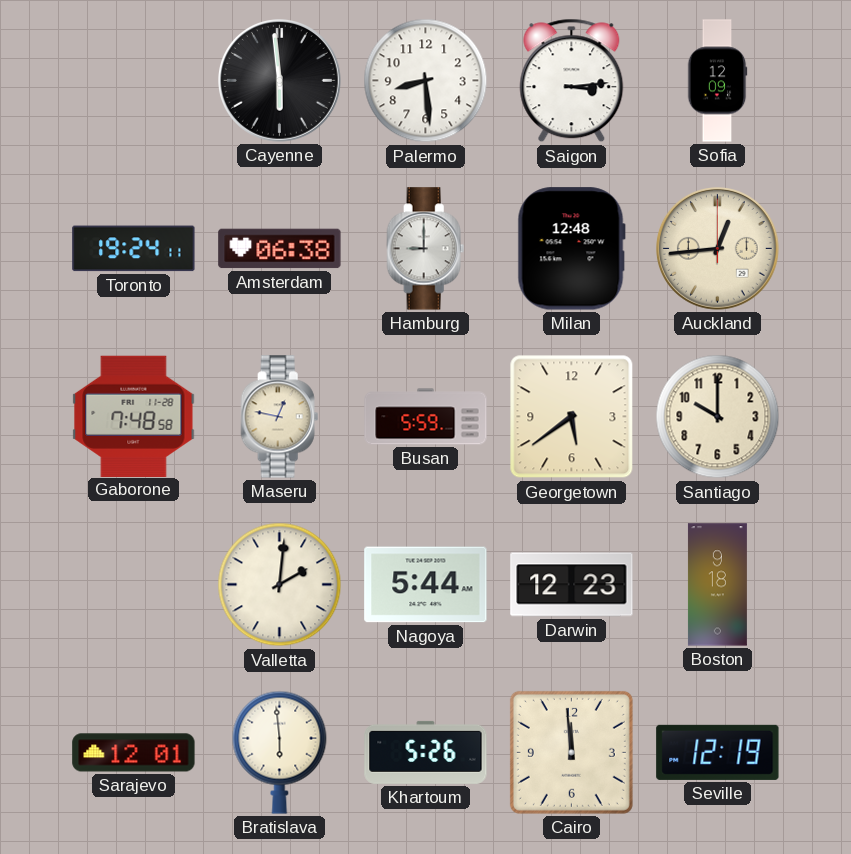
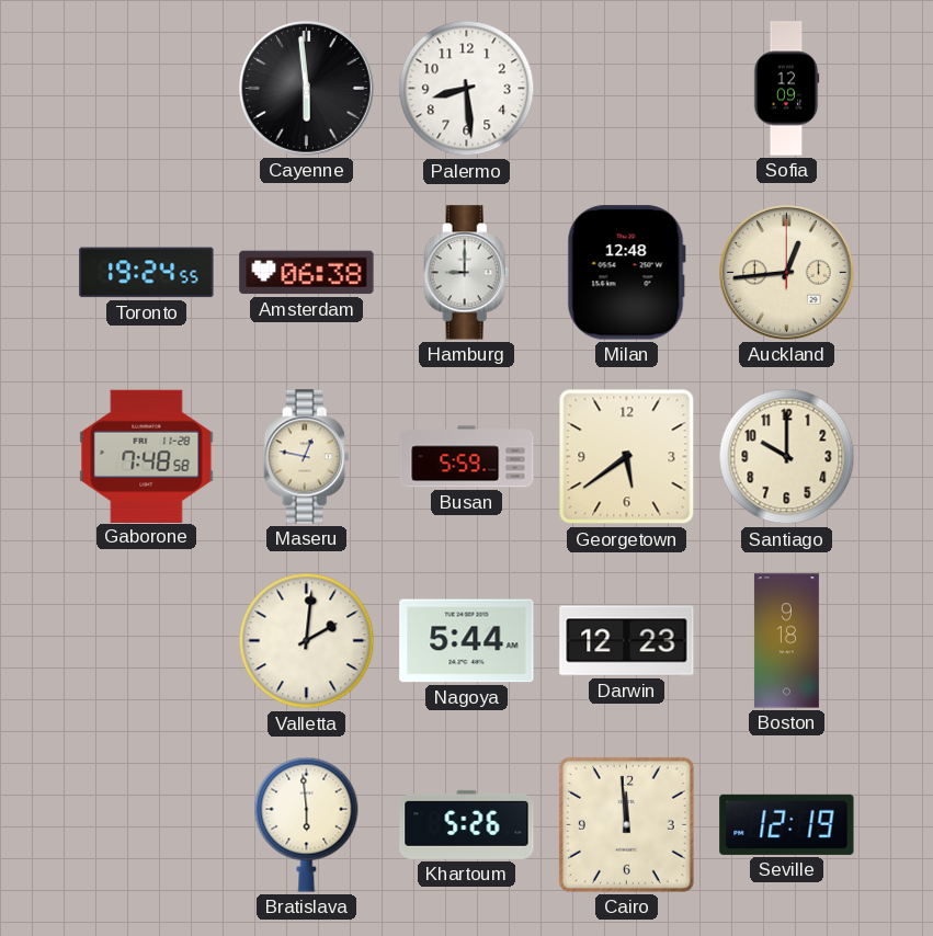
Saigon: 3:14 -> none
Toronto: 19:24:11 -> 19:24:55
Sarajevo: 12:01 -> none
